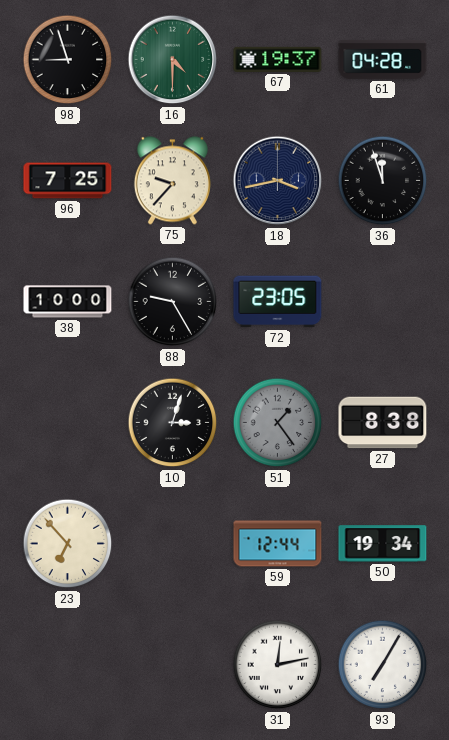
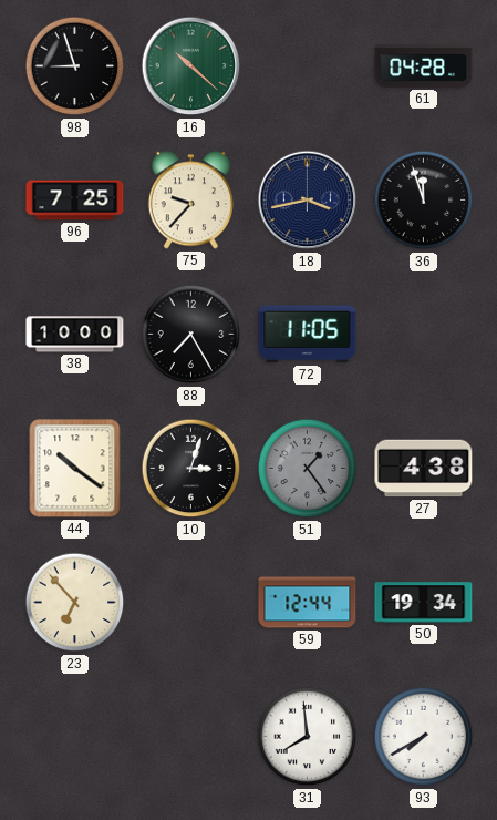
16: 4:30 -> 10:22
67: 19:37 -> none
88: 9:25 -> 7:25
72: 23:05 -> 11:05
44: none -> 10:21
27: 8:38 -> 4:38
31: 12:13 -> 7:59
93: 7:05 -> 7:40
